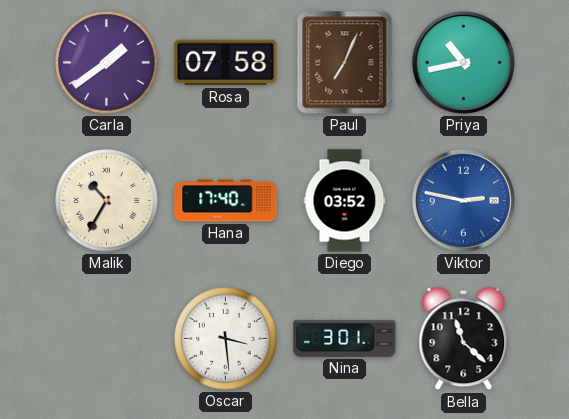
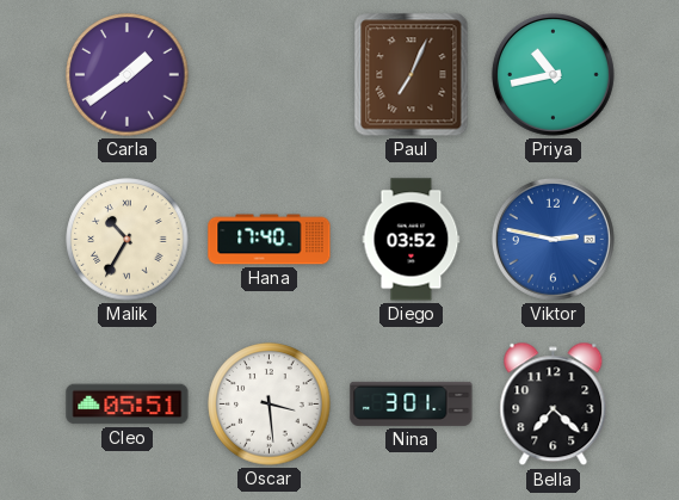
Rosa: 07:58 -> none
Cleo: none -> 05:51
Bella: 11:22 -> 7:22
